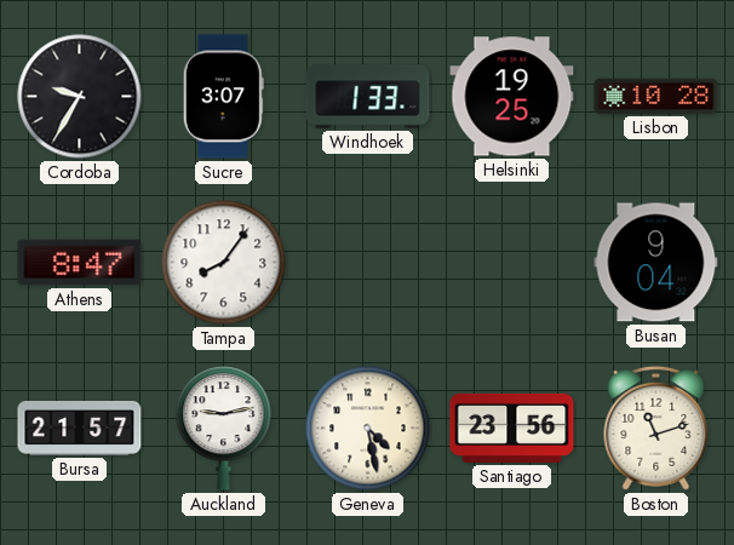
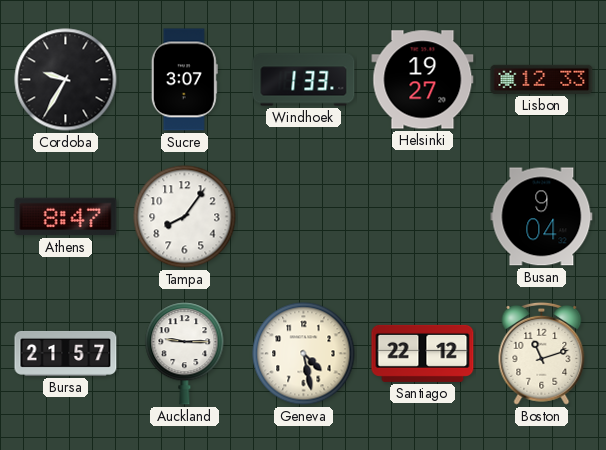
Helsinki: 19:25 -> 19:27
Lisbon: 10:28 -> 12:33
Auckland: 9:13 -> 9:15
Santiago: 23:56 -> 22:12
